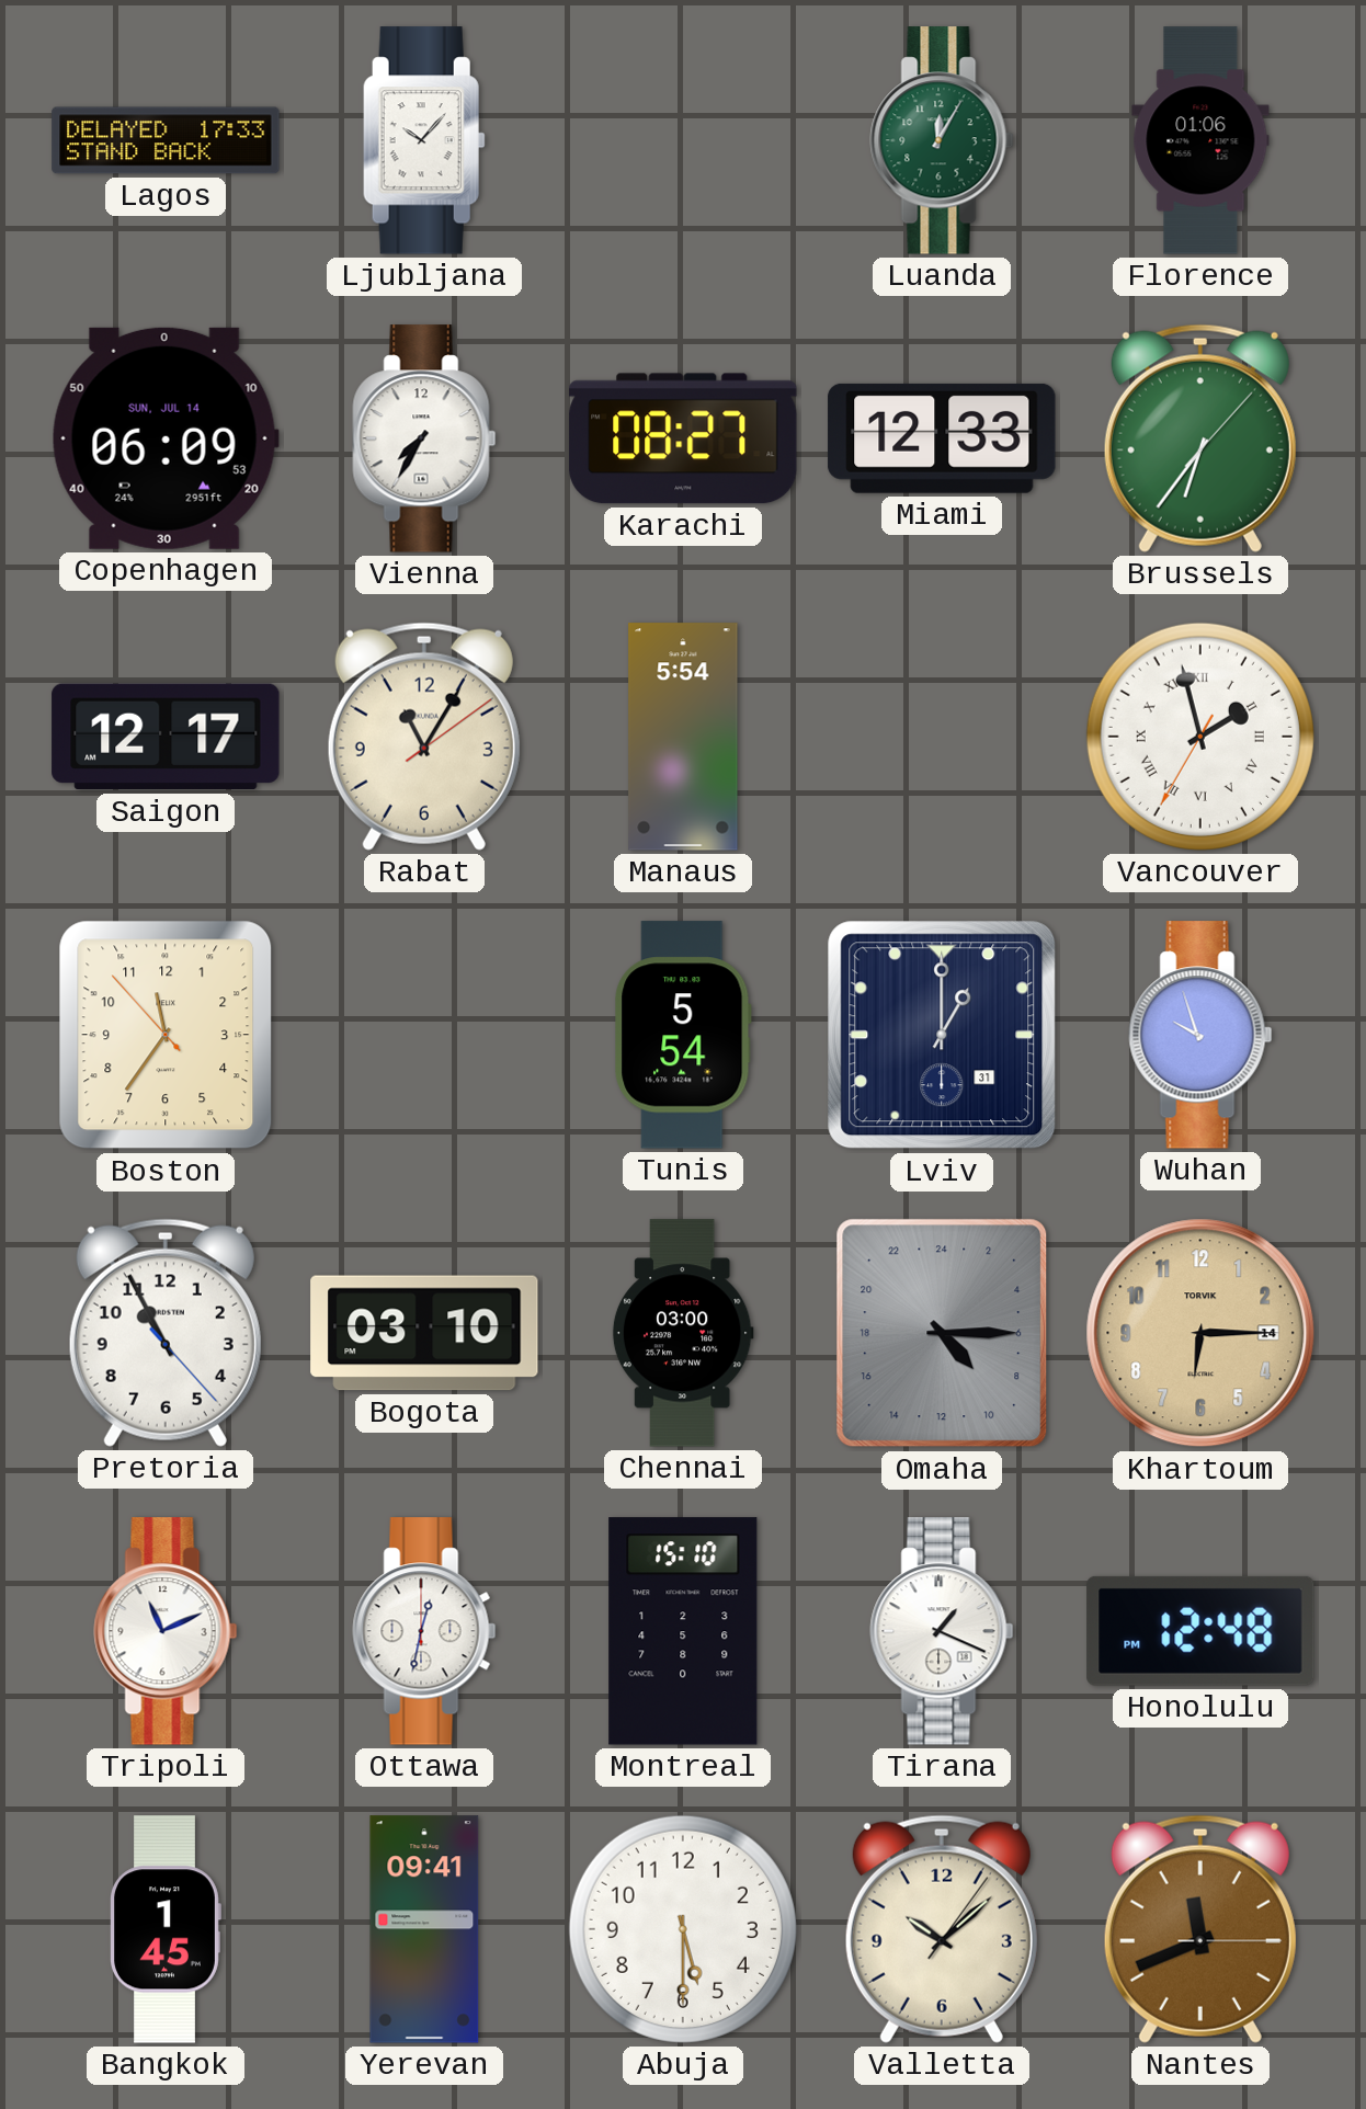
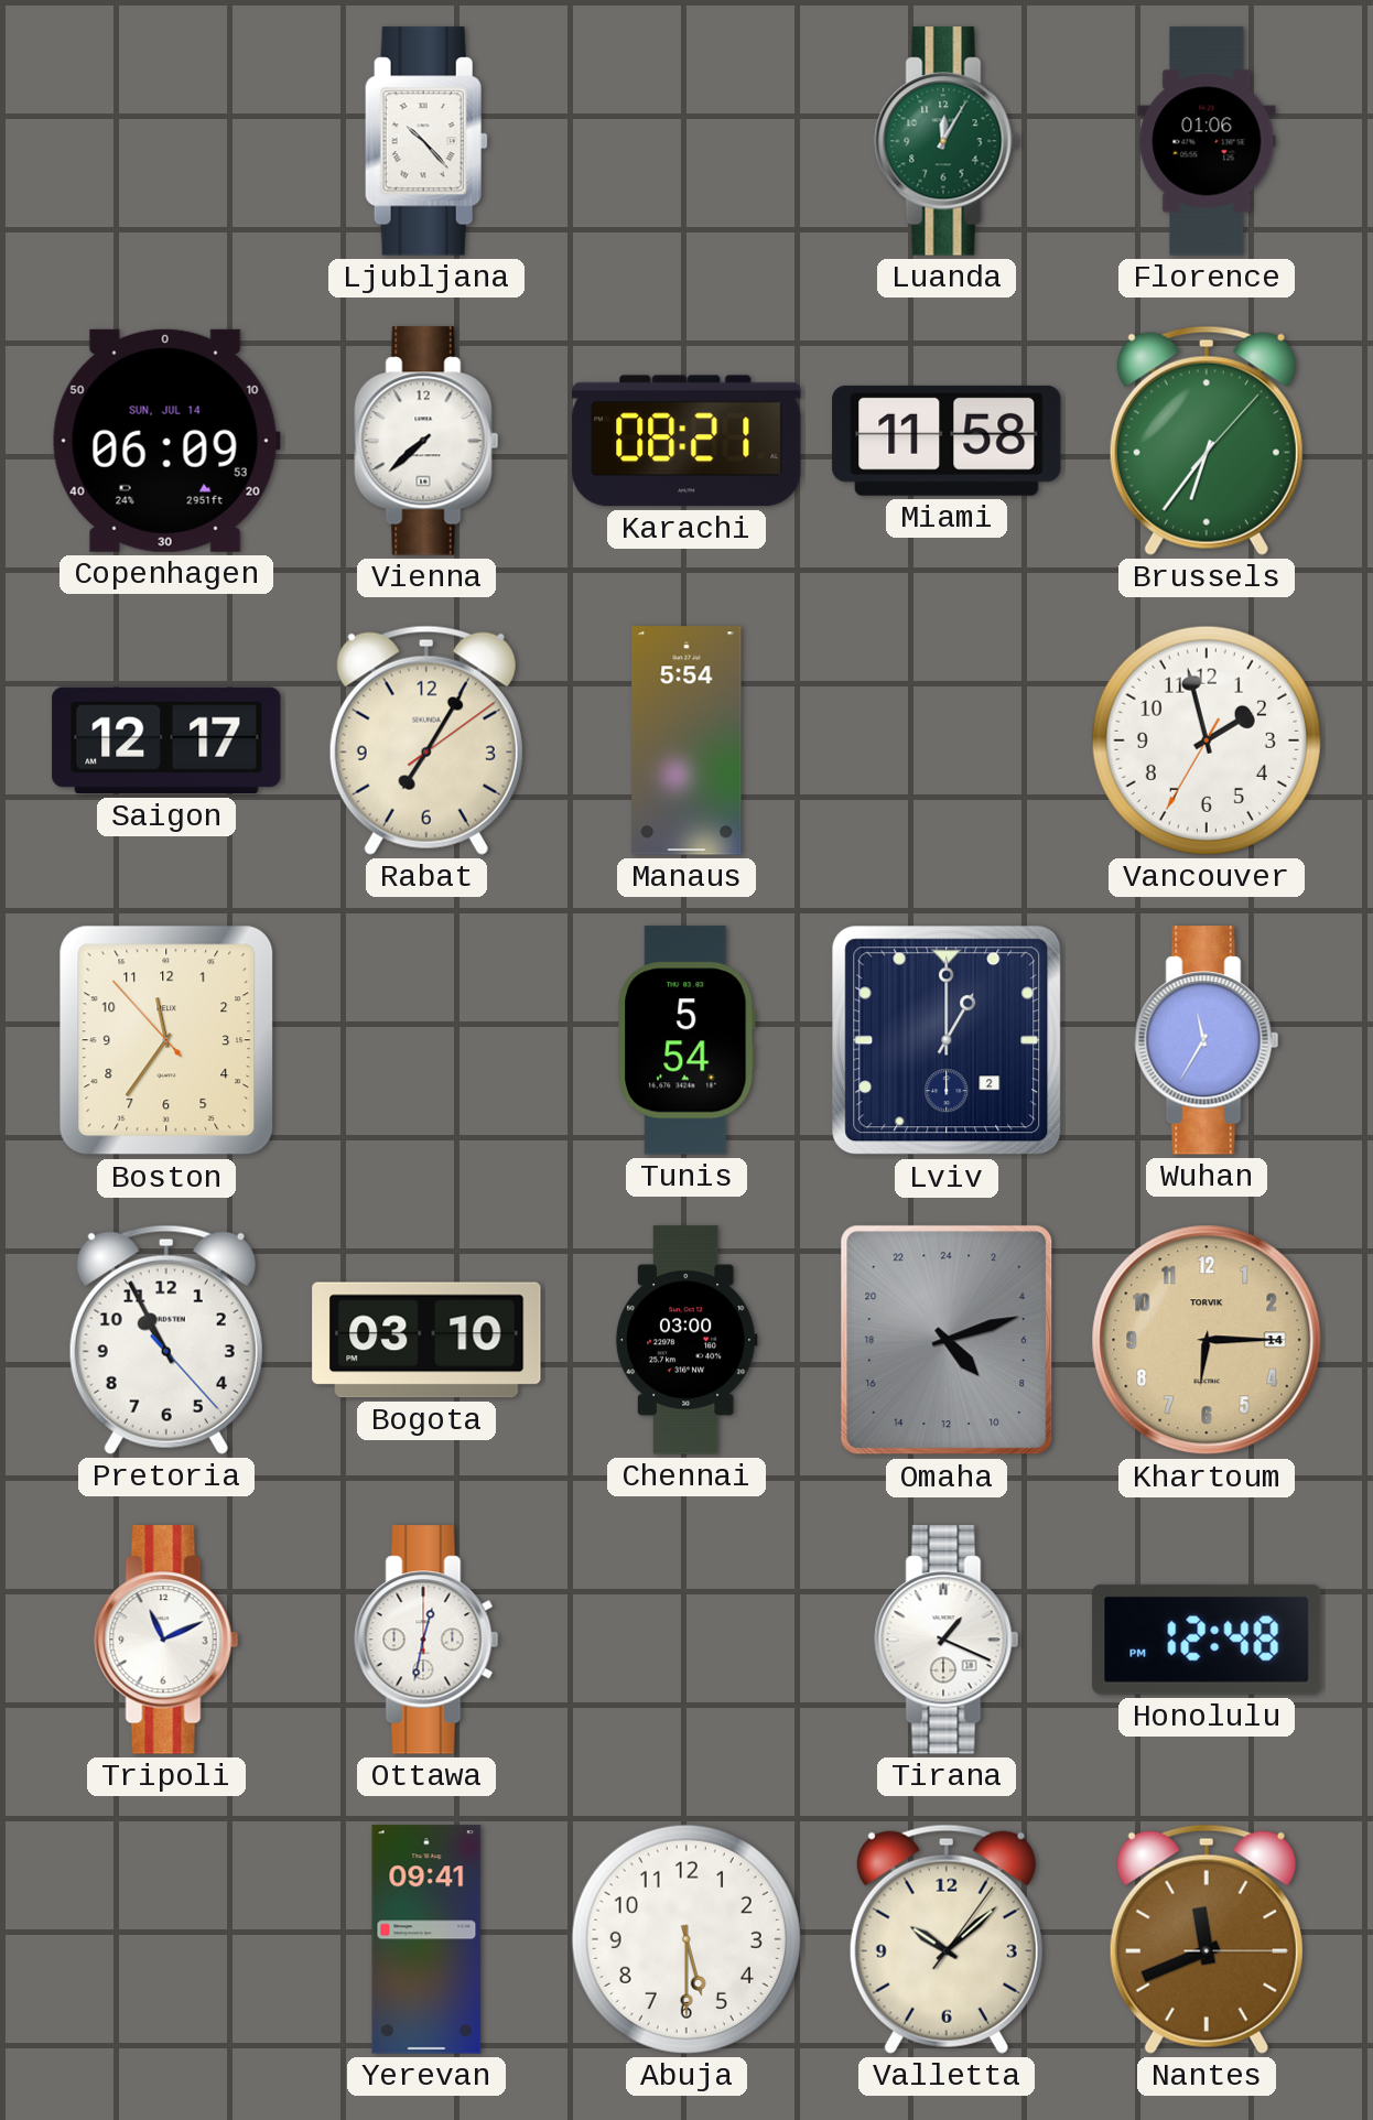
Lagos: 17:33 -> none
Ljubljana: 10:07 -> 10:23
Vienna: 7:35 -> 7:38
Karachi: 08:27 -> 08:21
Miami: 12:33 -> 11:58
Rabat: 11:05 -> 7:05
Vancouver numerals: Roman -> Arabic
Lviv date: 31 -> 2
Wuhan: 9:57 -> 11:35
Omaha: 9:15 -> 9:12
Montreal: 15:10 -> none
Bangkok: 1:45 -> none
